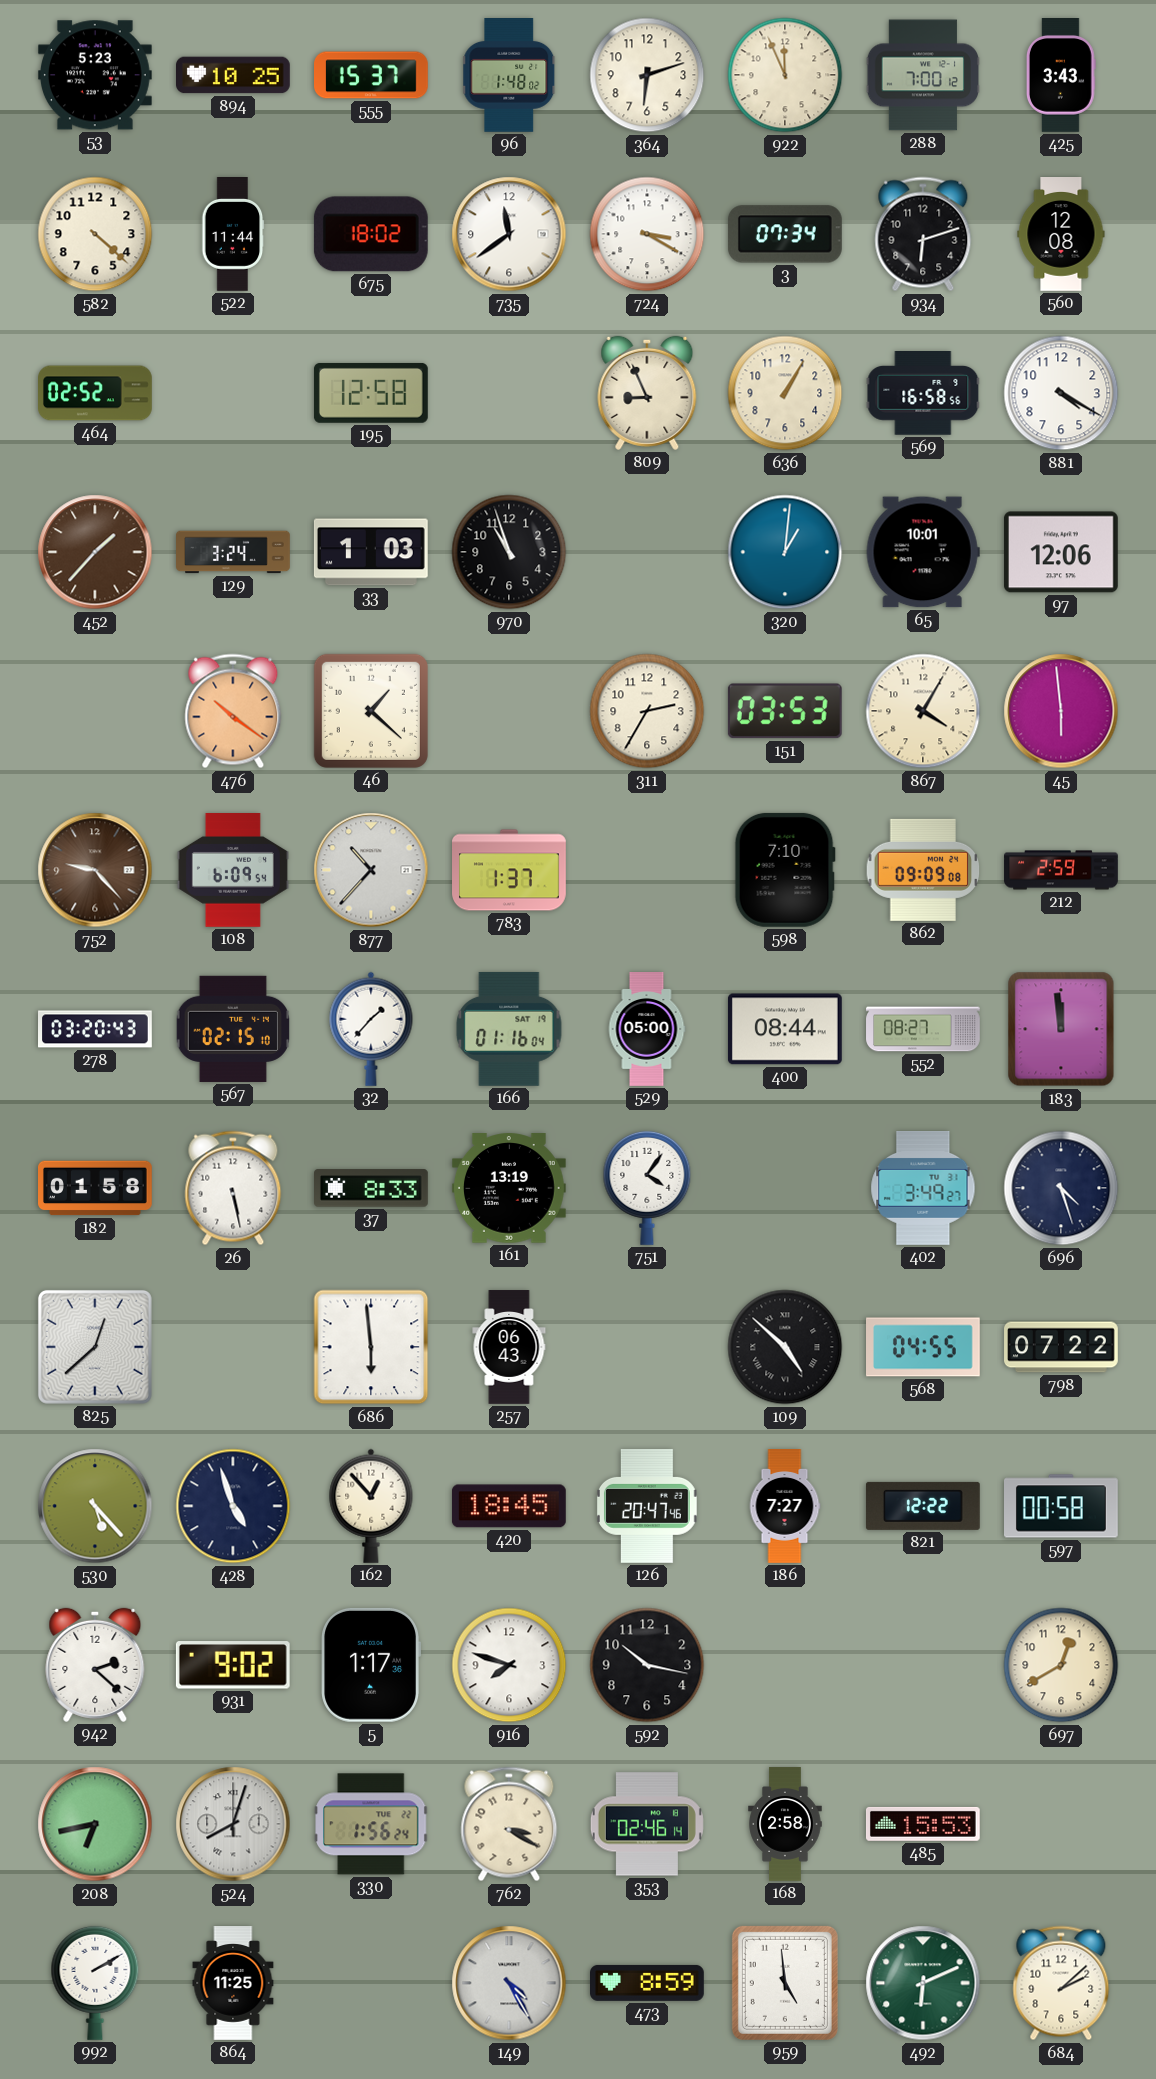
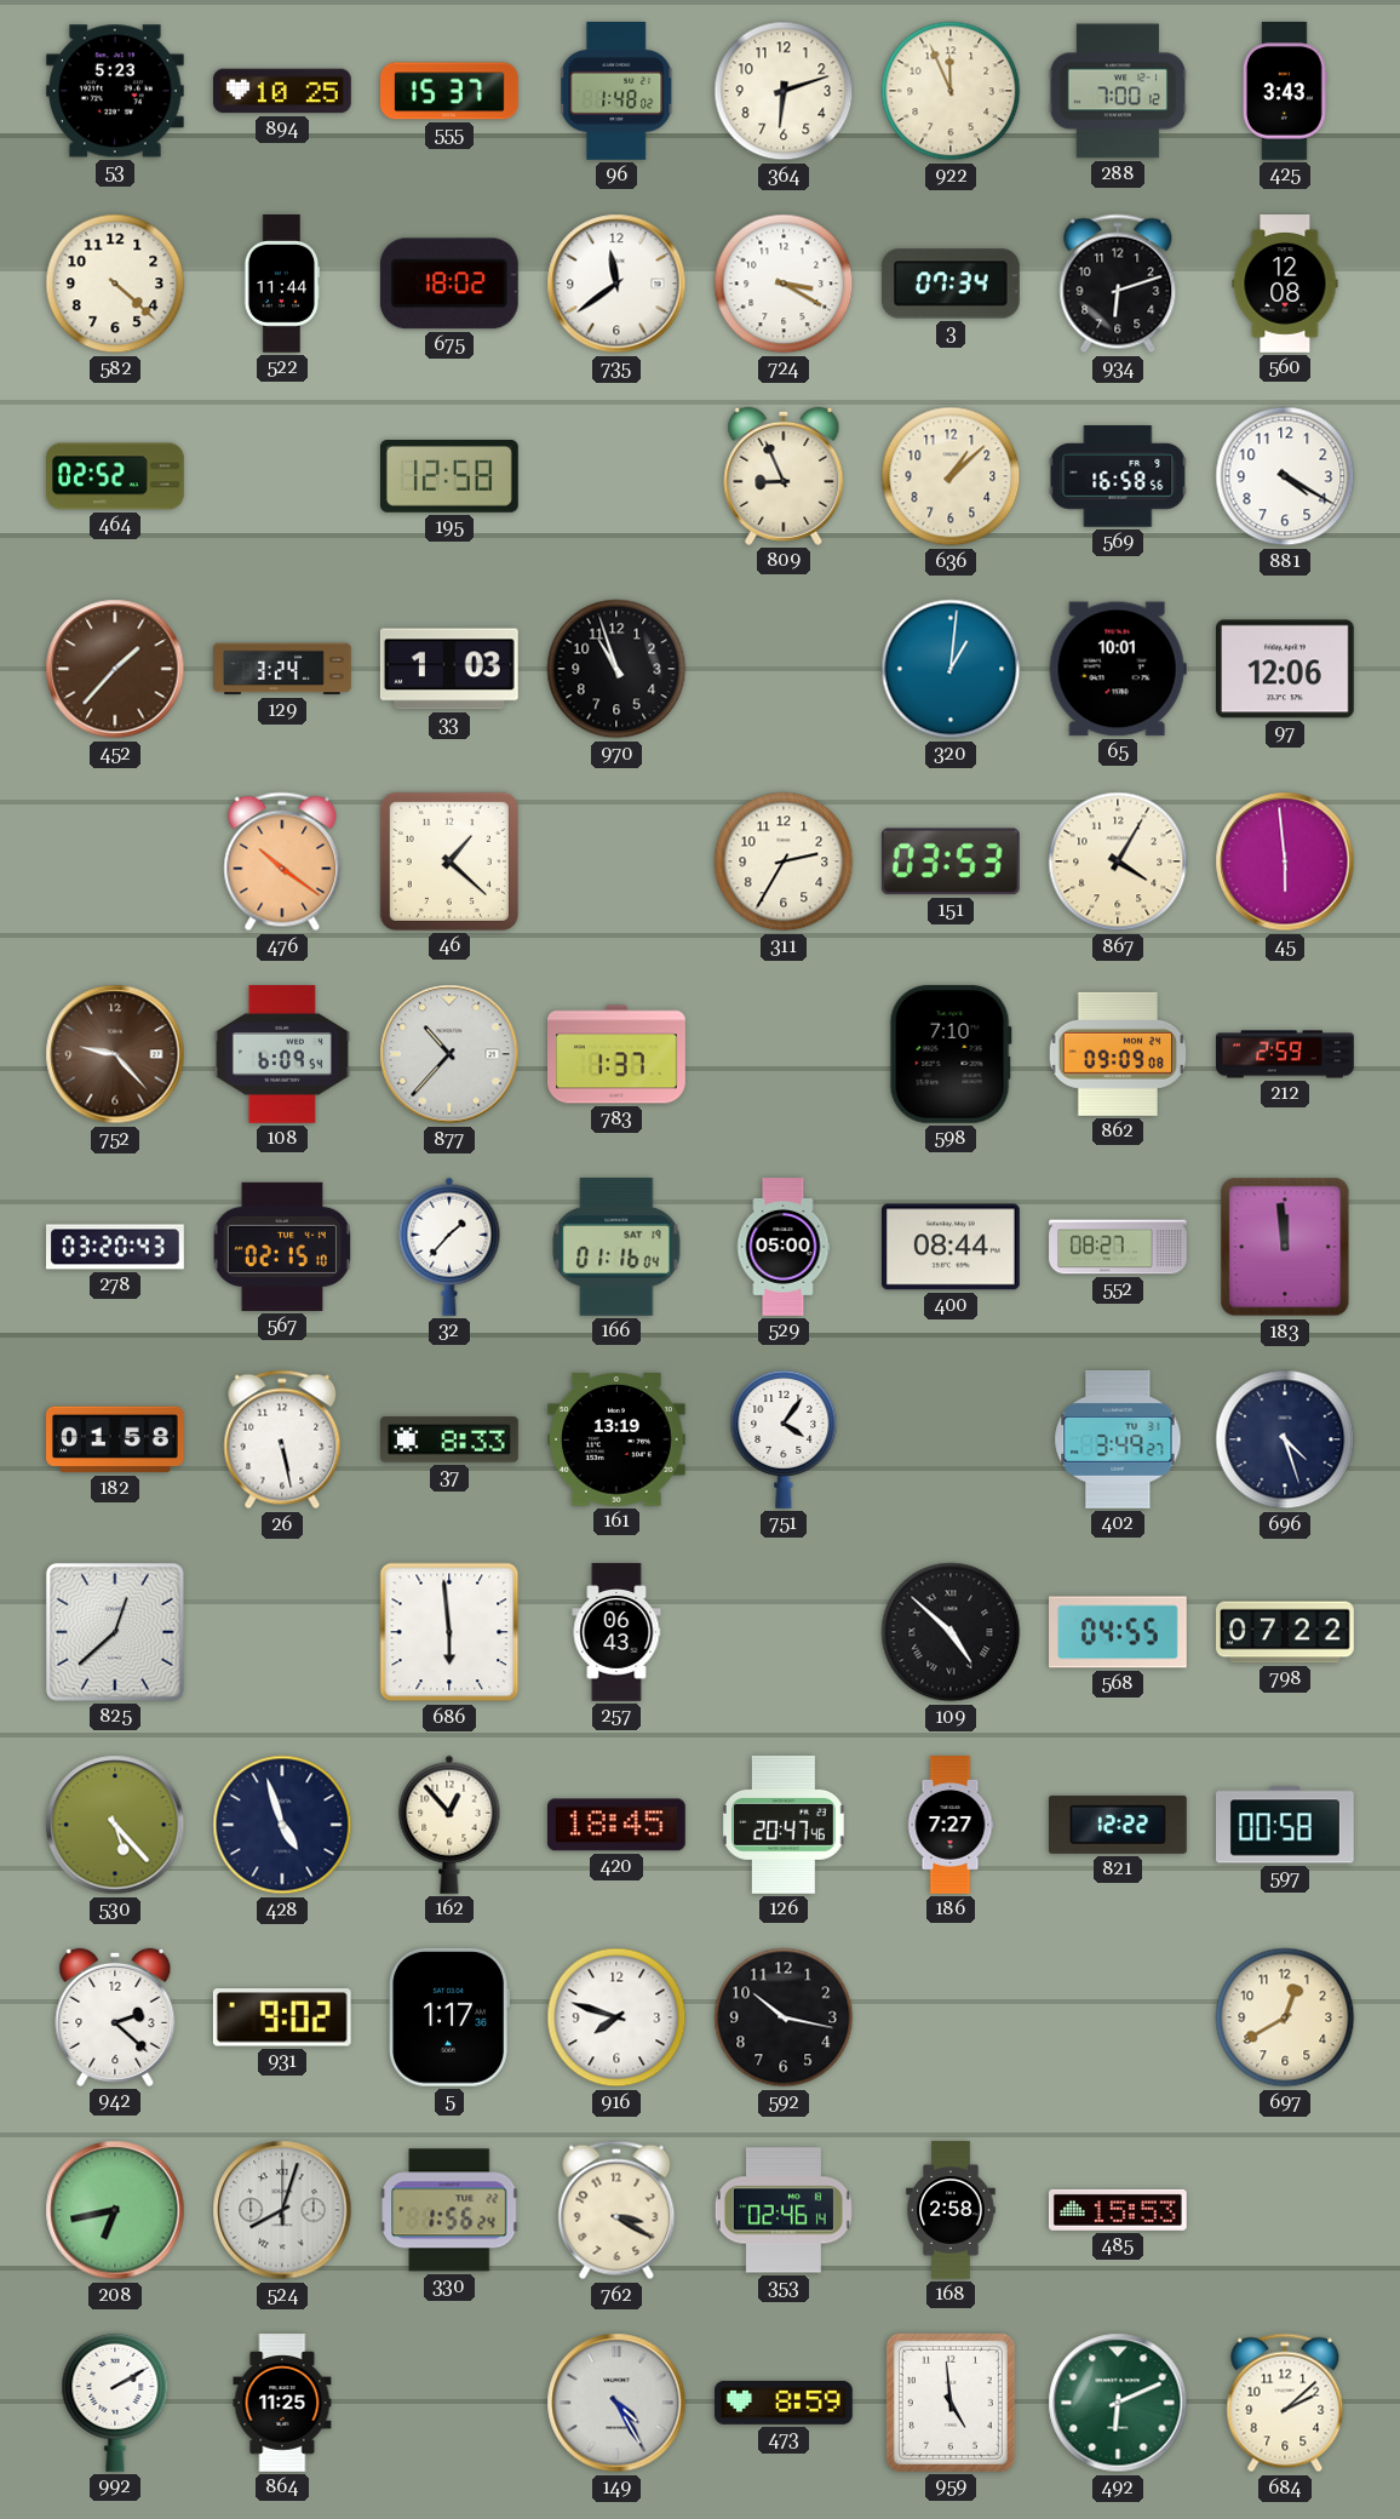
636: 1:05 -> 1:08
